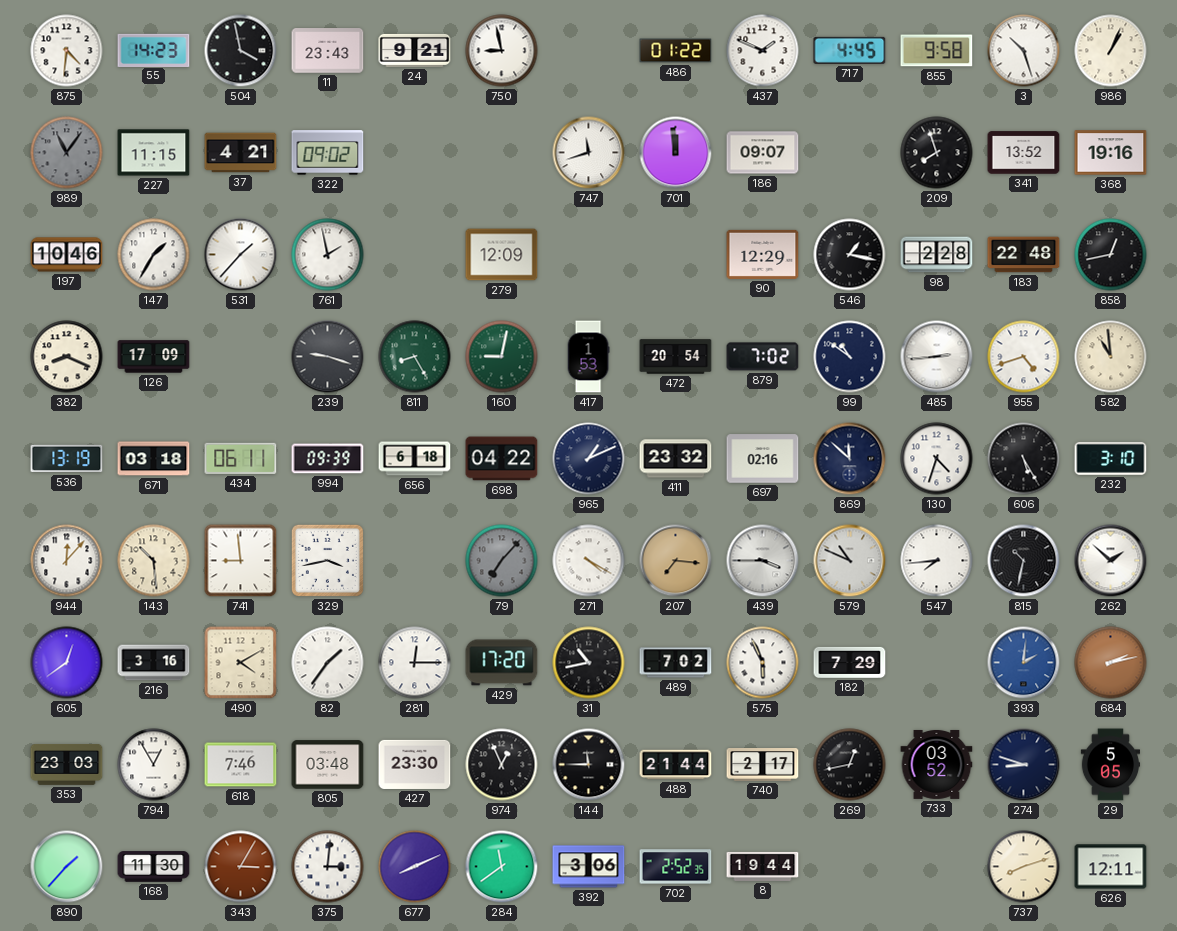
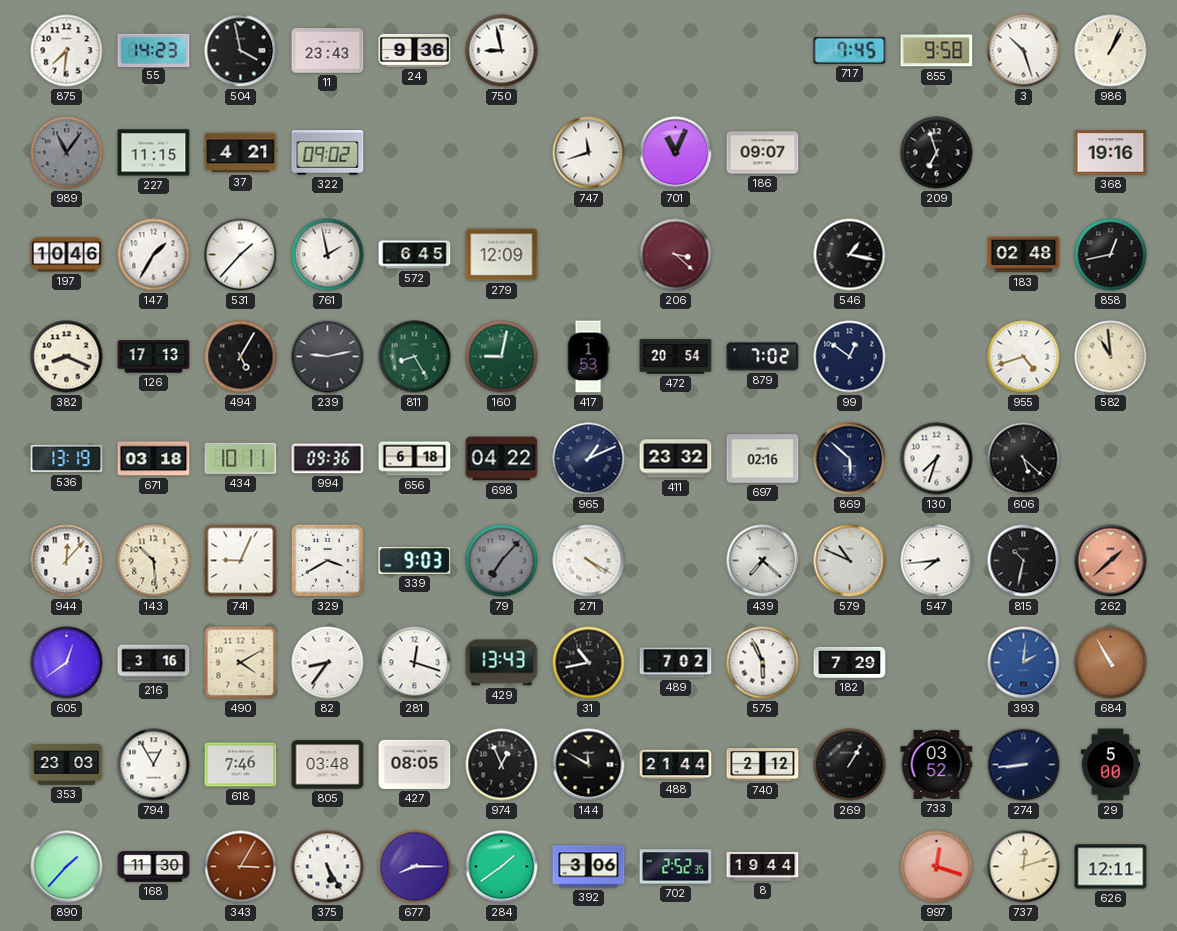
875: 4:31 -> 7:31
24: 9:21 -> 9:36
486: 01:22 -> none
437: 1:49 -> none
717: 4:45 -> 7:45
701: 11:59 -> 11:04
209: 7:57 -> 6:57
341: 13:52 -> none
572: none -> 6:45
206: none -> 3:22
90: 12:29 -> none
98: 2:28 -> none
183: 22:48 -> 02:48
126: 17:09 -> 17:13
494: none -> 5:05
239: 9:18 -> 9:13
99: 10:51 -> 12:51
485: 2:44 -> none
434: 06:11 -> 10:11
994: 09:39 -> 09:36
869: 11:52 -> 5:52
130: 4:33 -> 7:33
606: 5:25 -> 5:22
232: 3:10 -> none
741: 8:59 -> 9:04
329: 3:43 -> 3:40
339: none -> 9:03
207: 7:16 -> none
439: 3:45 -> 7:22
262: 1:52 -> 1:38
262 dial: white -> salmon
82: 1:36 -> 8:36
281: 12:15 -> 12:18
429: 17:20 -> 13:43
684: 2:13 -> 10:55
427: 23:30 -> 08:05
144: 11:45 -> 11:50
740: 2:17 -> 2:12
269: 12:43 -> 1:05
274: 8:48 -> 8:44
29: 5:05 -> 5:00
375: 3:01 -> 5:25
677: 8:11 -> 8:15
284: 11:39 -> 1:39
997: none -> 12:18
737: 8:12 -> 12:12
